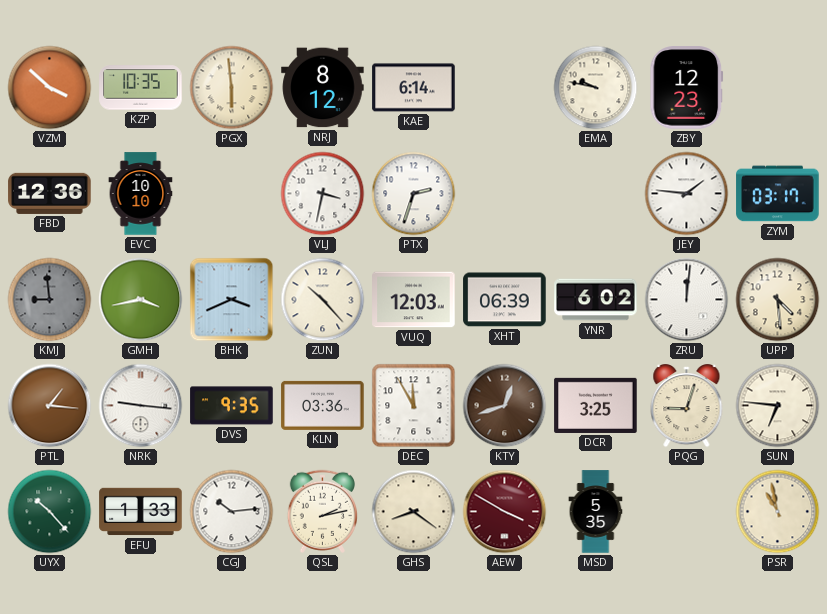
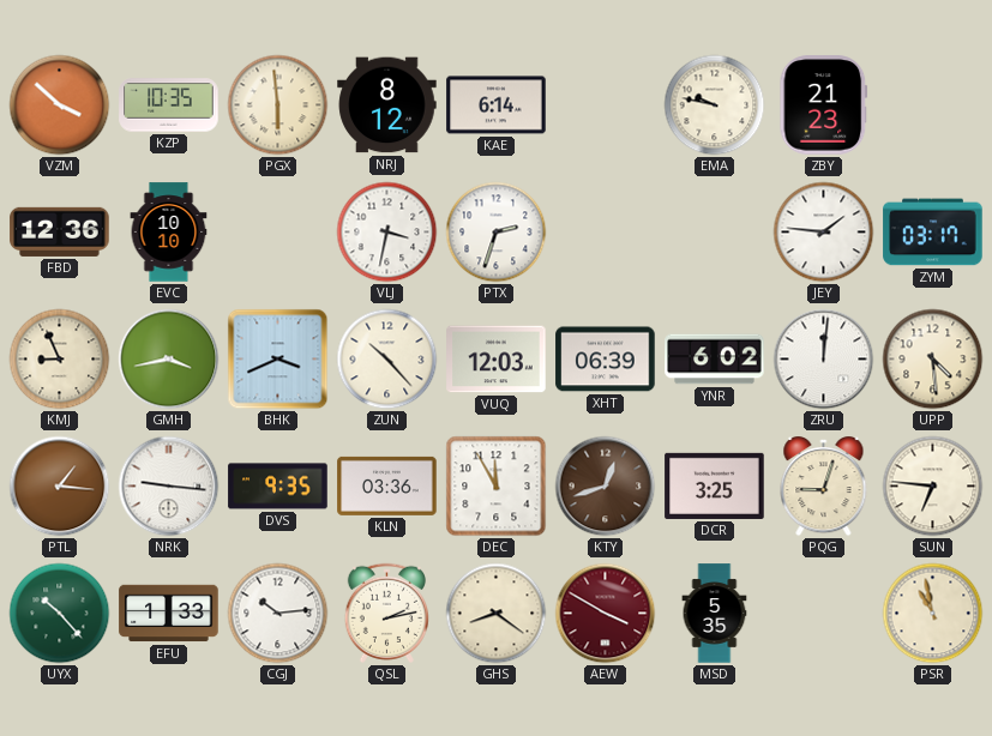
ZBY: 12:23 -> 21:23
KMJ: 8:59 -> 8:56
KMJ dial: grey -> cream
